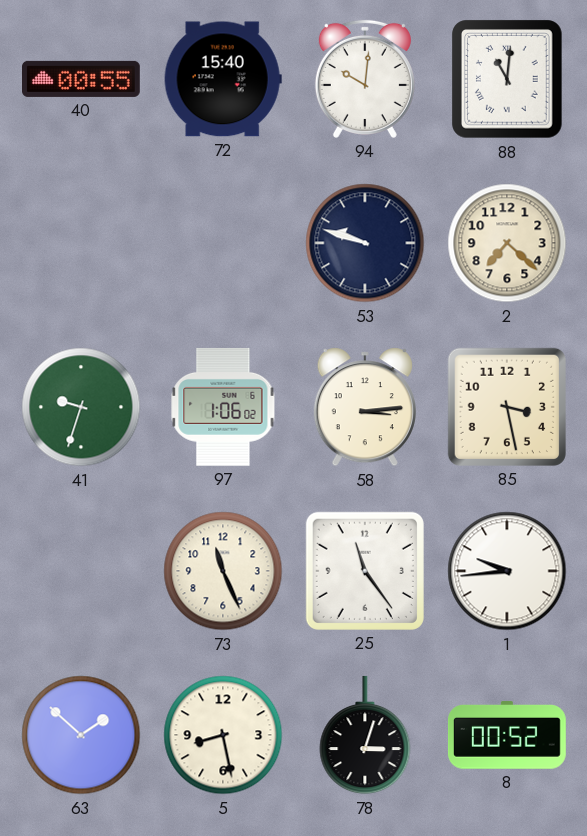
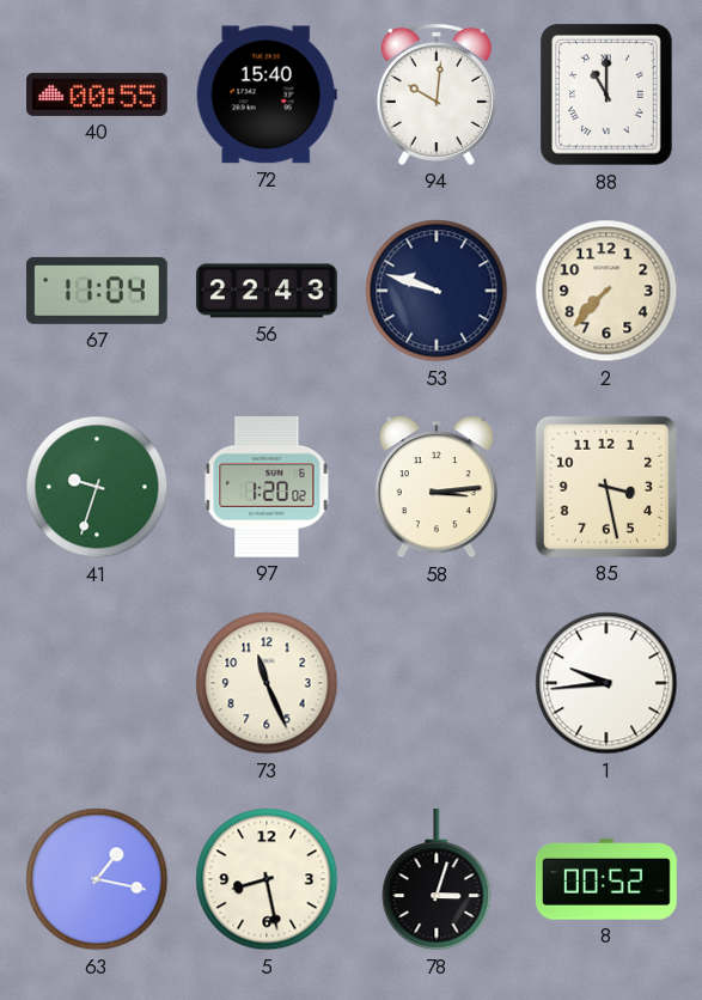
88: 11:01 -> 11:00
67: none -> 11:04
56: none -> 22:43
2: 7:22 -> 7:37
97: 1:06 -> 1:20
25: 11:24 -> none
63: 1:52 -> 1:17
